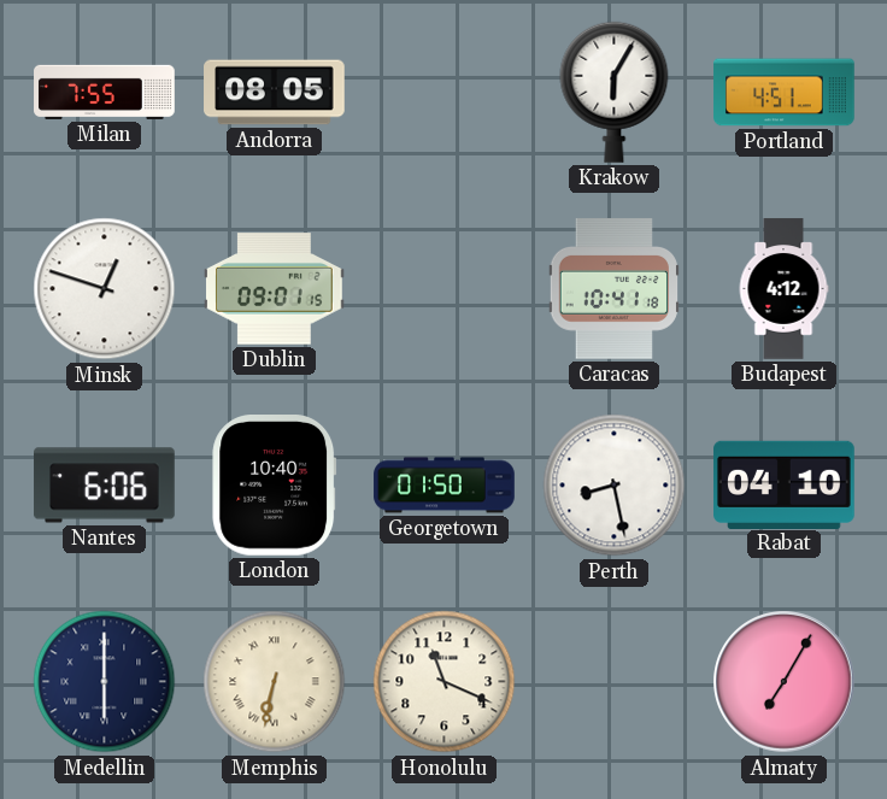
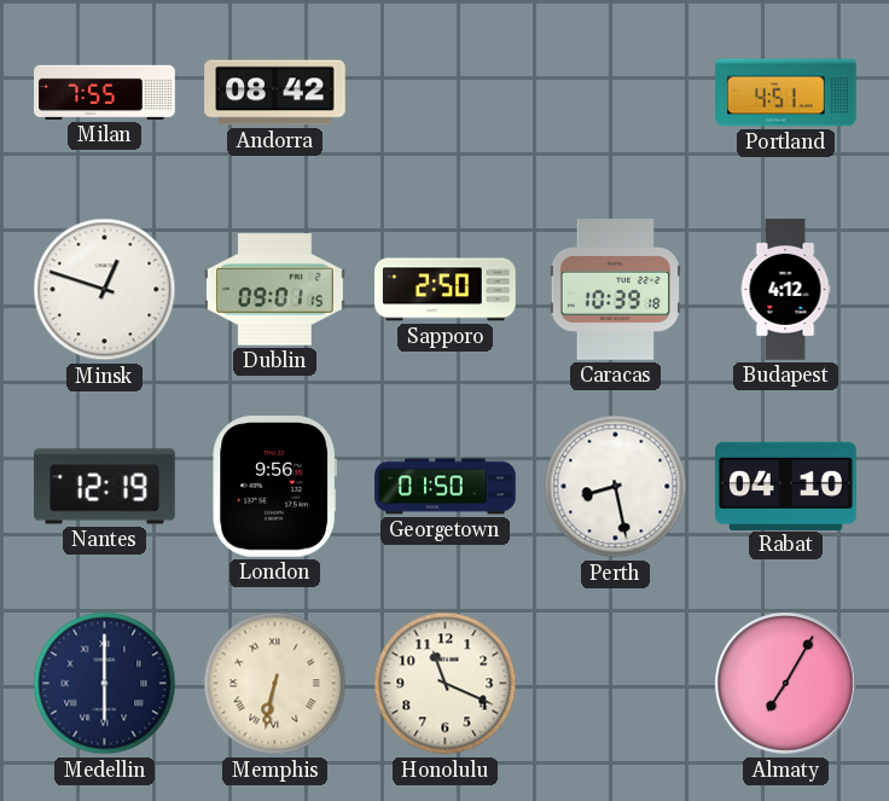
Andorra: 08:05 -> 08:42
Krakow: 6:05 -> none
Sapporo: none -> 2:50
Caracas: 10:41 -> 10:39
Nantes: 6:06 -> 12:19
London: 10:40 -> 9:56
